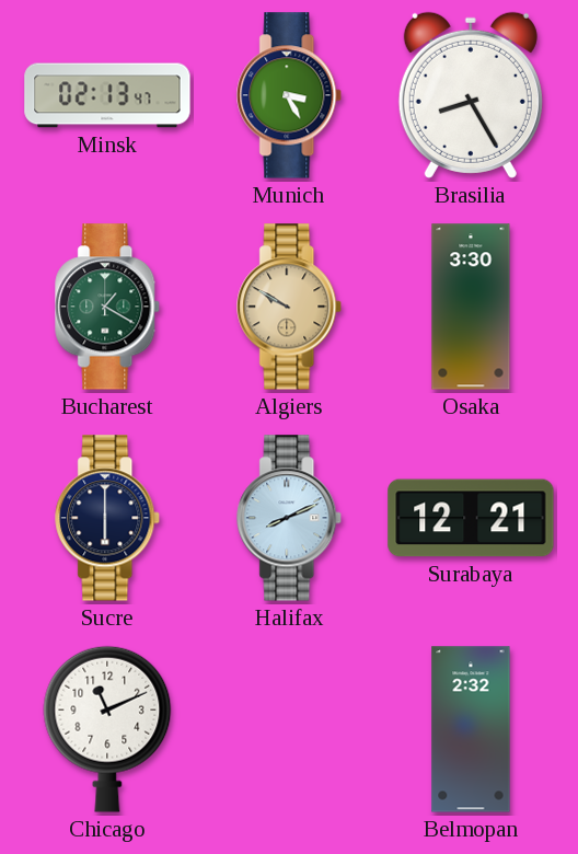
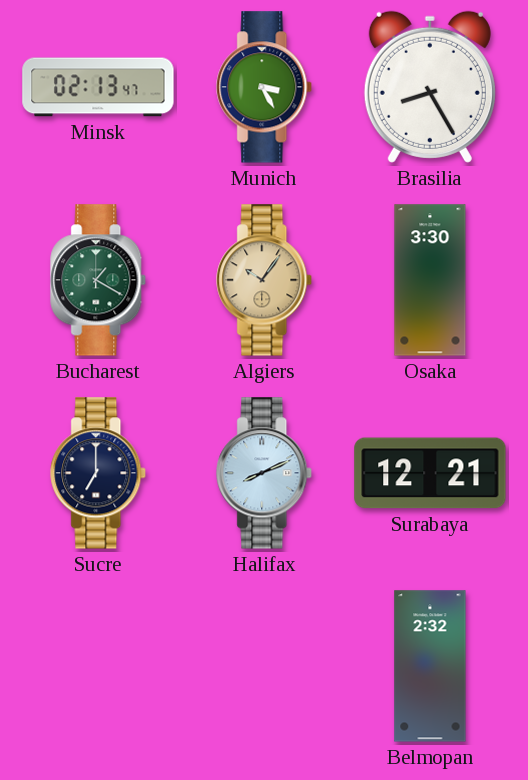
Algiers: 9:50 -> 10:06
Sucre: 6:00 -> 7:00
Chicago: 11:11 -> none
